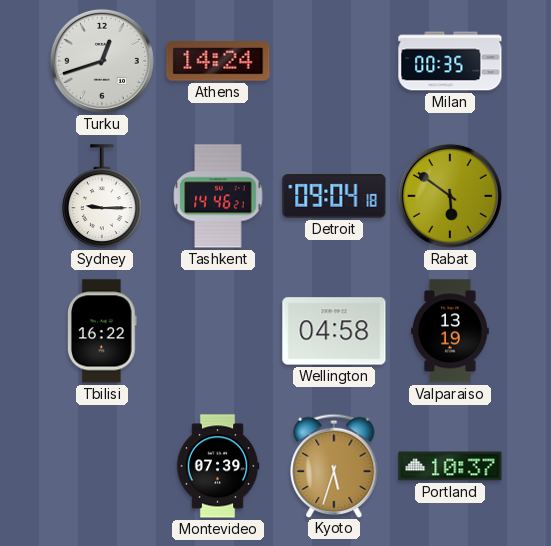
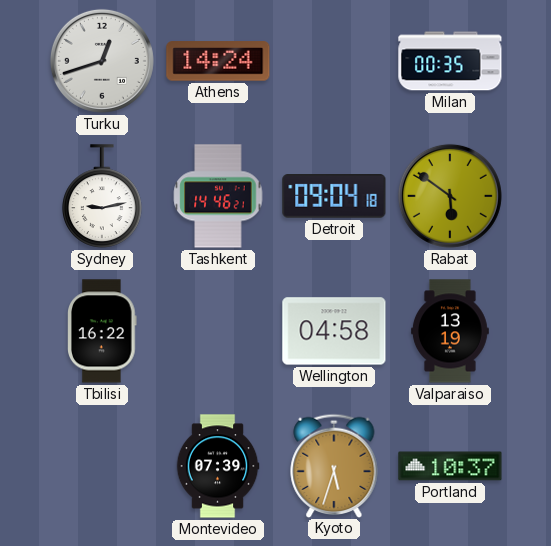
Sydney: 9:15 -> 9:13
